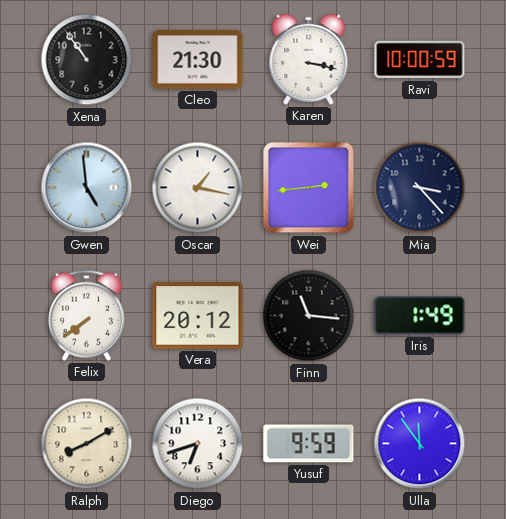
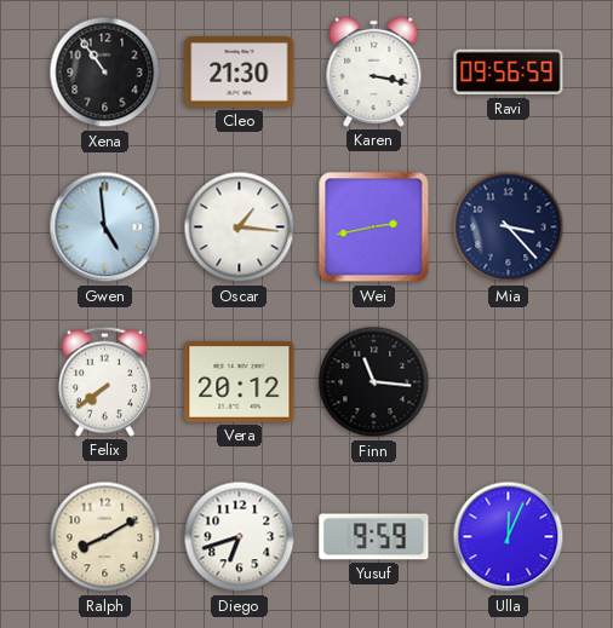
Ravi: 10:00 -> 09:56
Oscar: 1:17 -> 1:16
Wei: 2:44 -> 2:43
Iris: 1:49 -> none
Ulla: 11:54 -> 12:04
